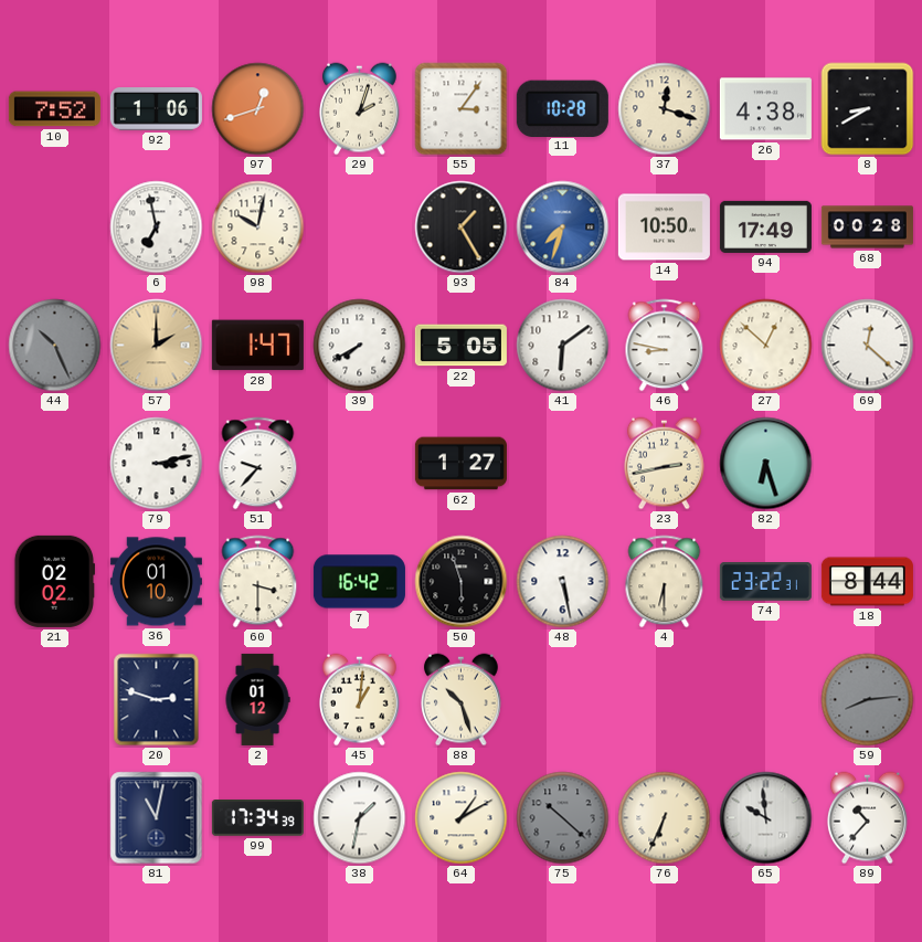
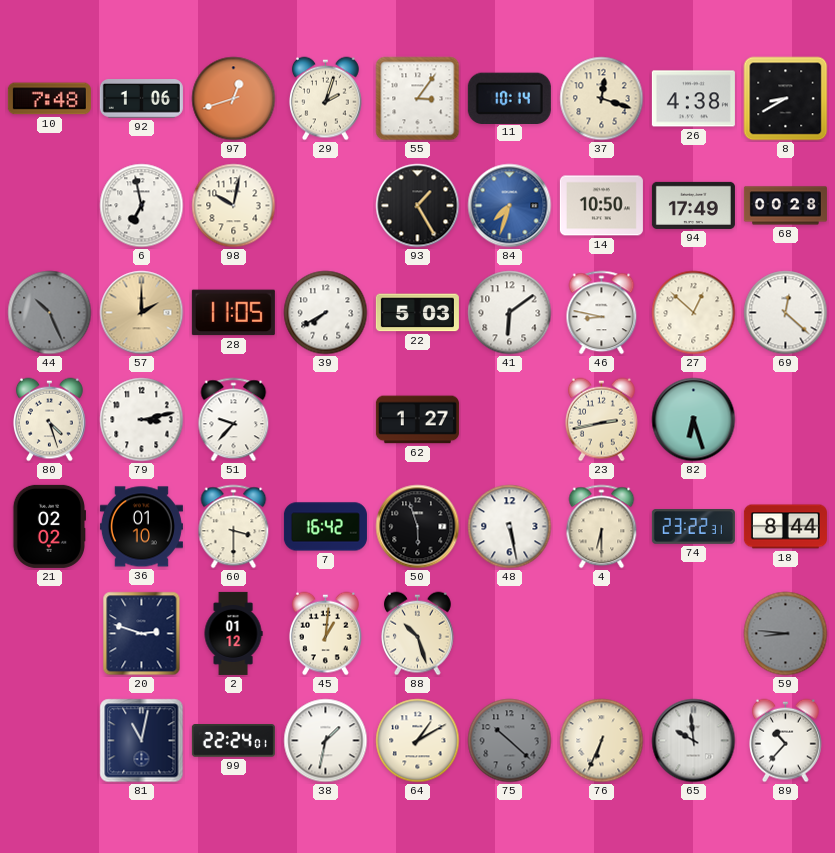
10: 7:52 -> 7:48
11: 10:28 -> 10:14
28: 1:47 -> 11:05
22: 5:05 -> 5:03
80: none -> 4:27
59: 8:14 -> 8:46
99: 17:34 -> 22:24
